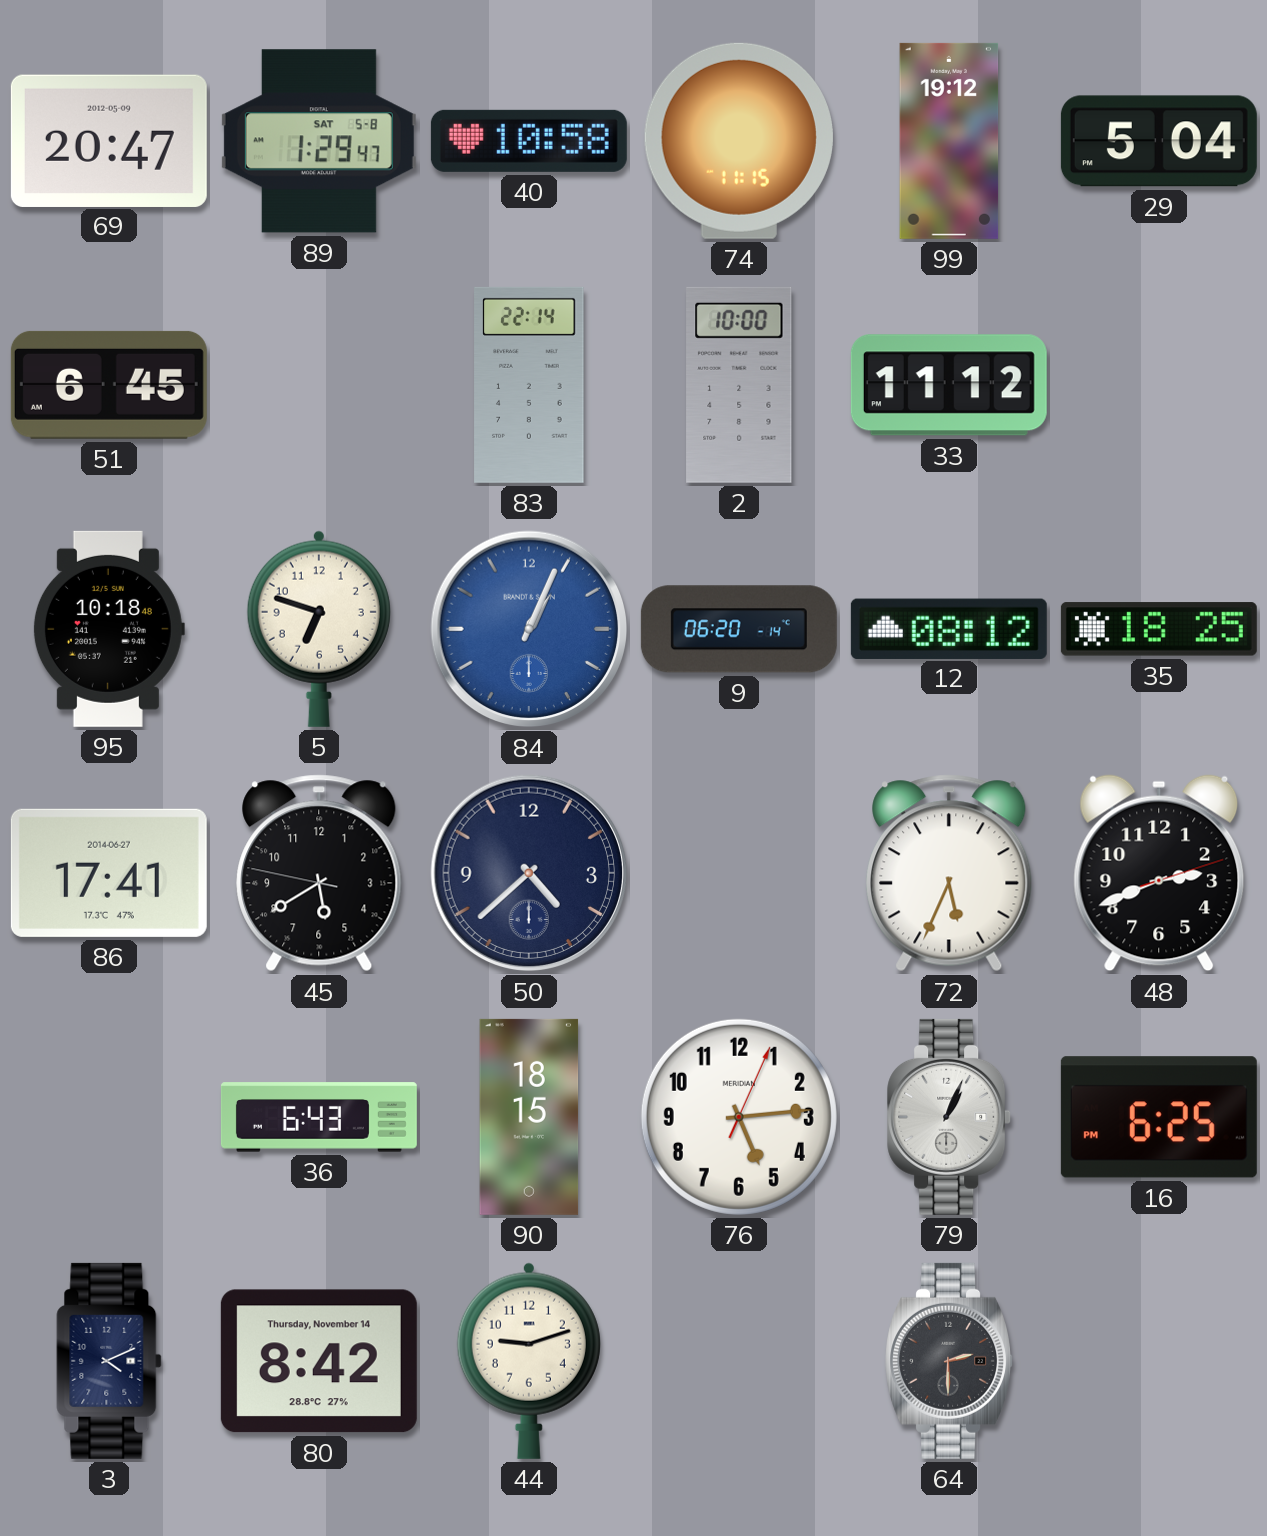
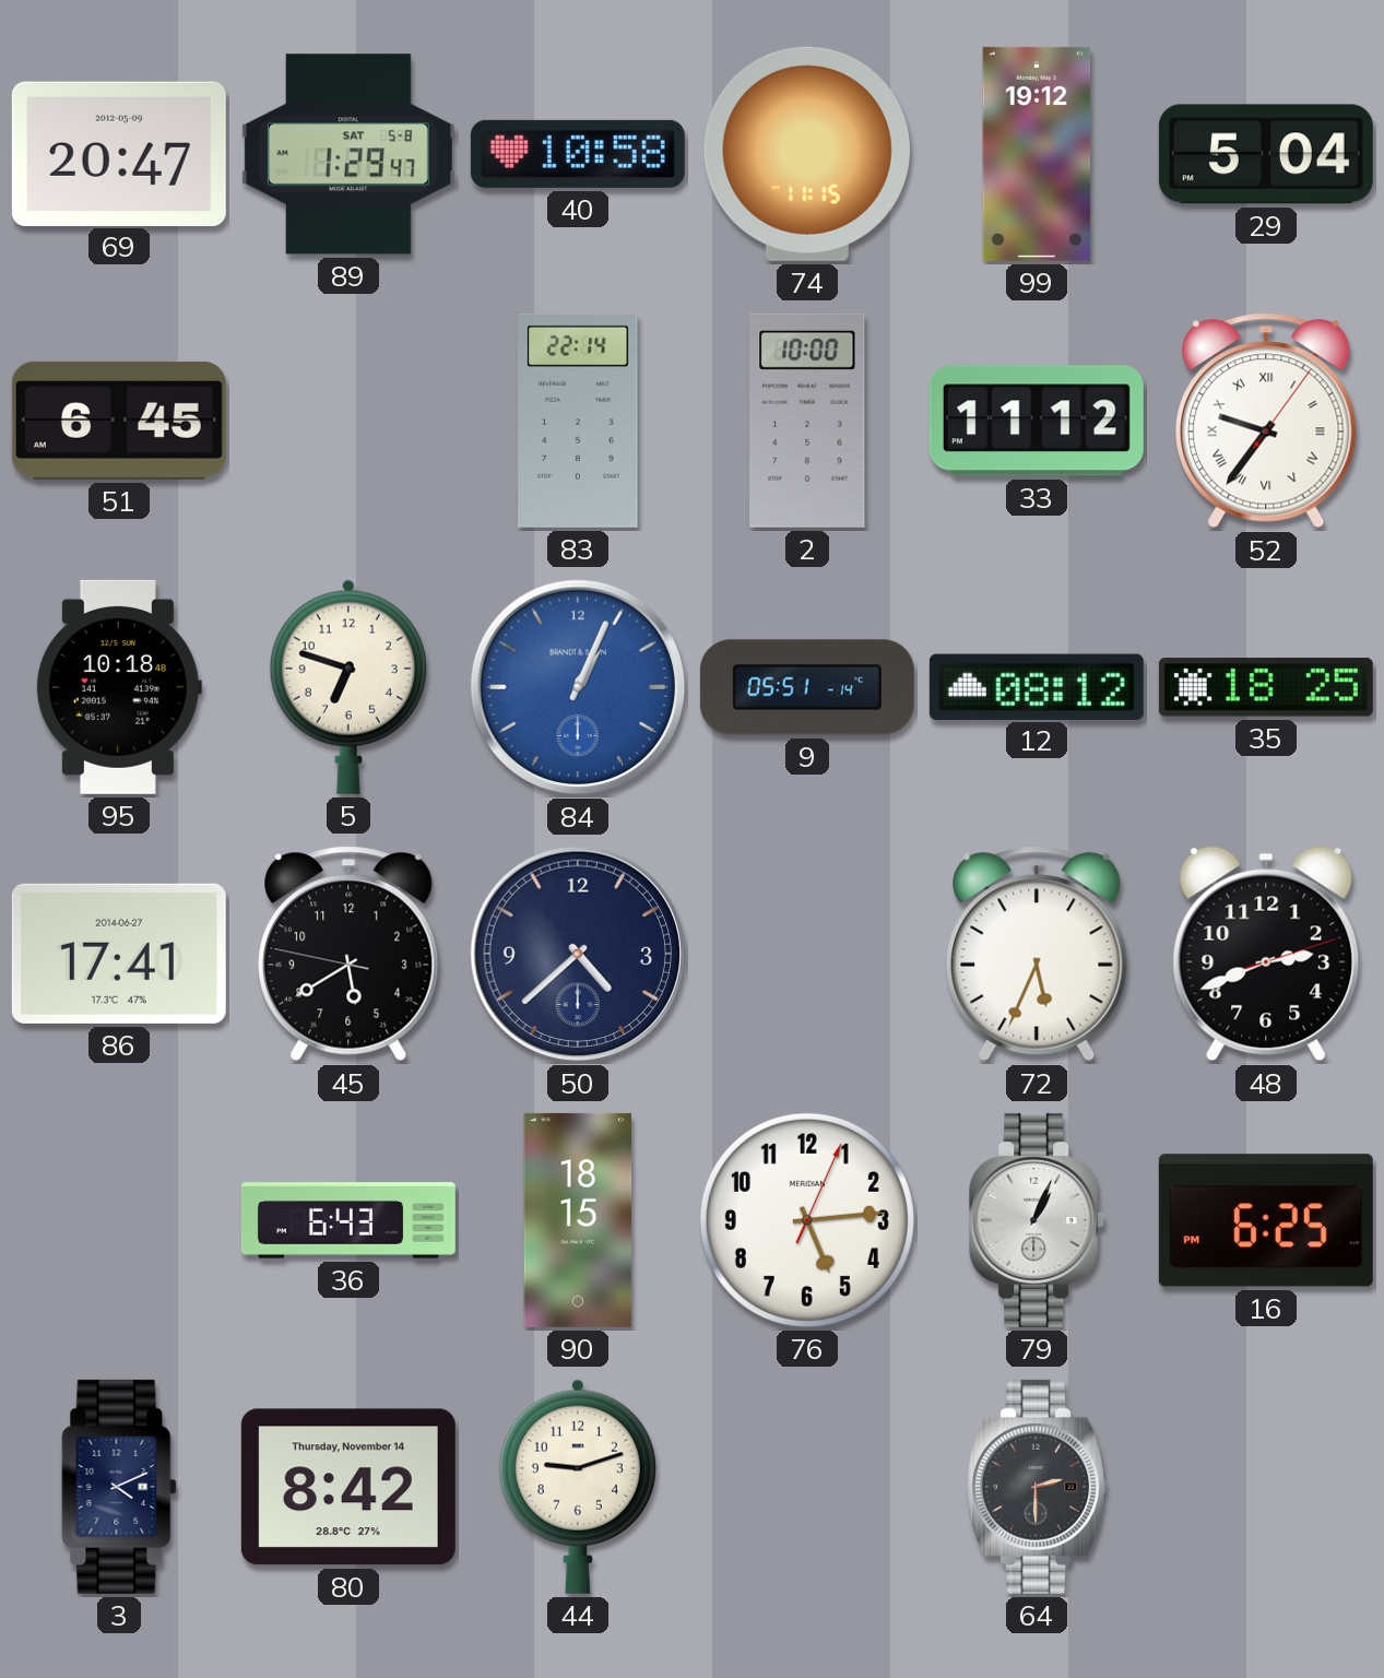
52: none -> 9:36
9: 06:20 -> 05:51
